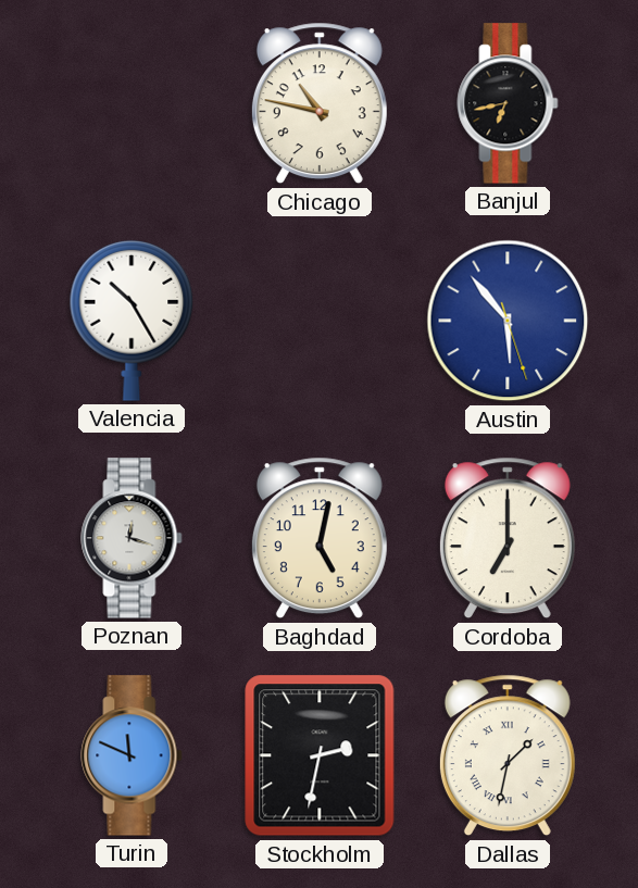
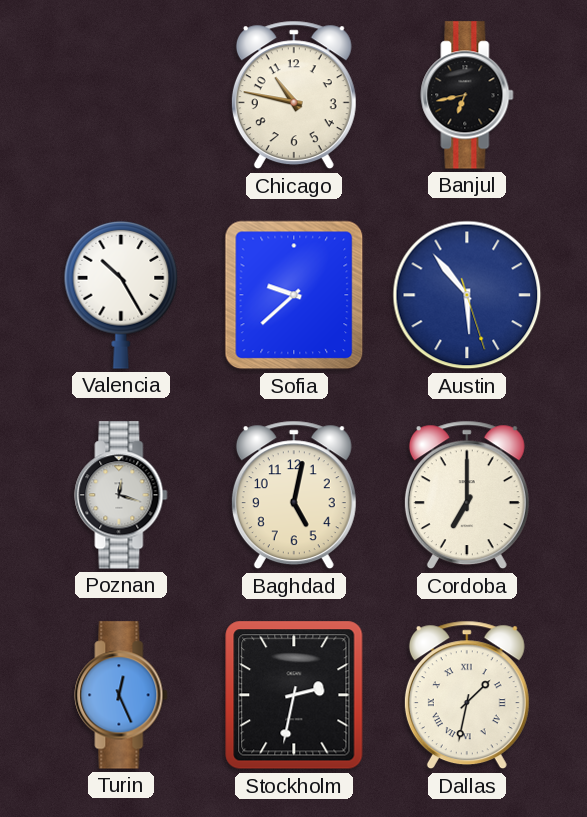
Sofia: none -> 9:38
Turin: 11:49 -> 12:26
